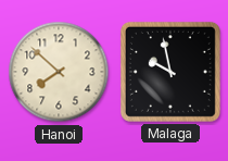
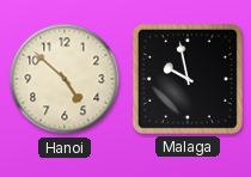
Hanoi: 7:52 -> 4:52
